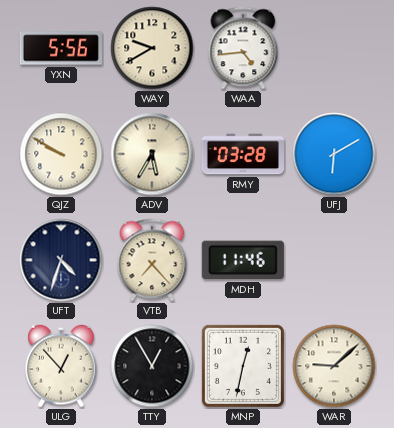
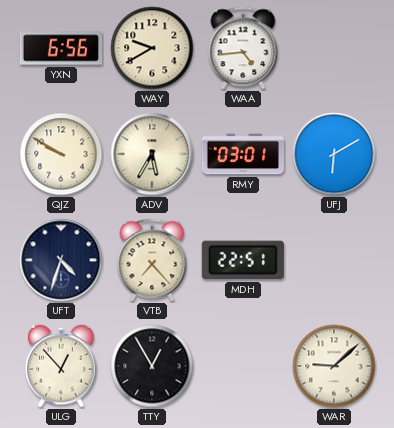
YXN: 5:56 -> 6:56
RMY: 03:28 -> 03:01
MDH: 11:46 -> 22:51
MNP: 12:32 -> none
